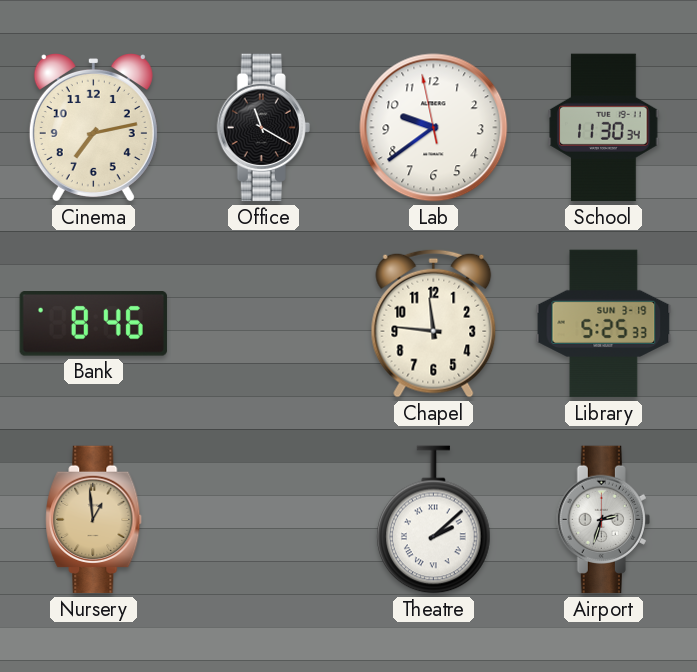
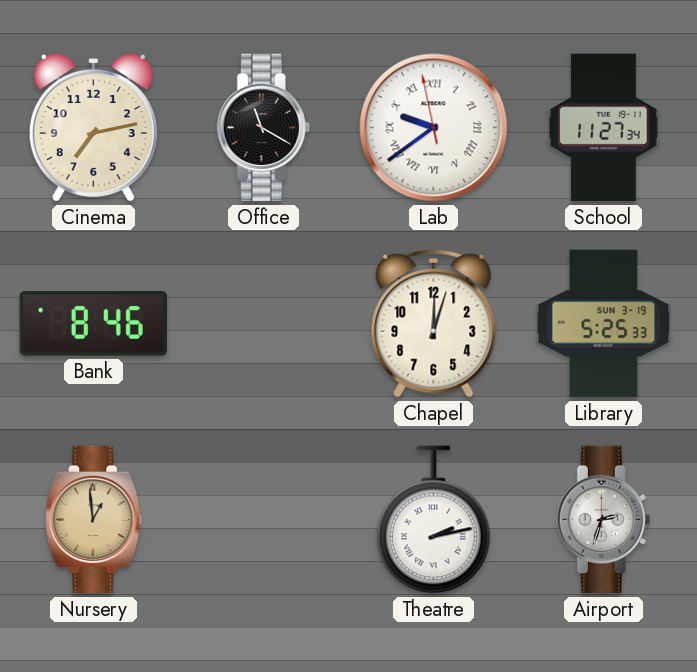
Lab numerals: Arabic -> Roman
School: 11:30 -> 11:27
Chapel: 11:46 -> 12:03
Theatre: 2:08 -> 2:13
